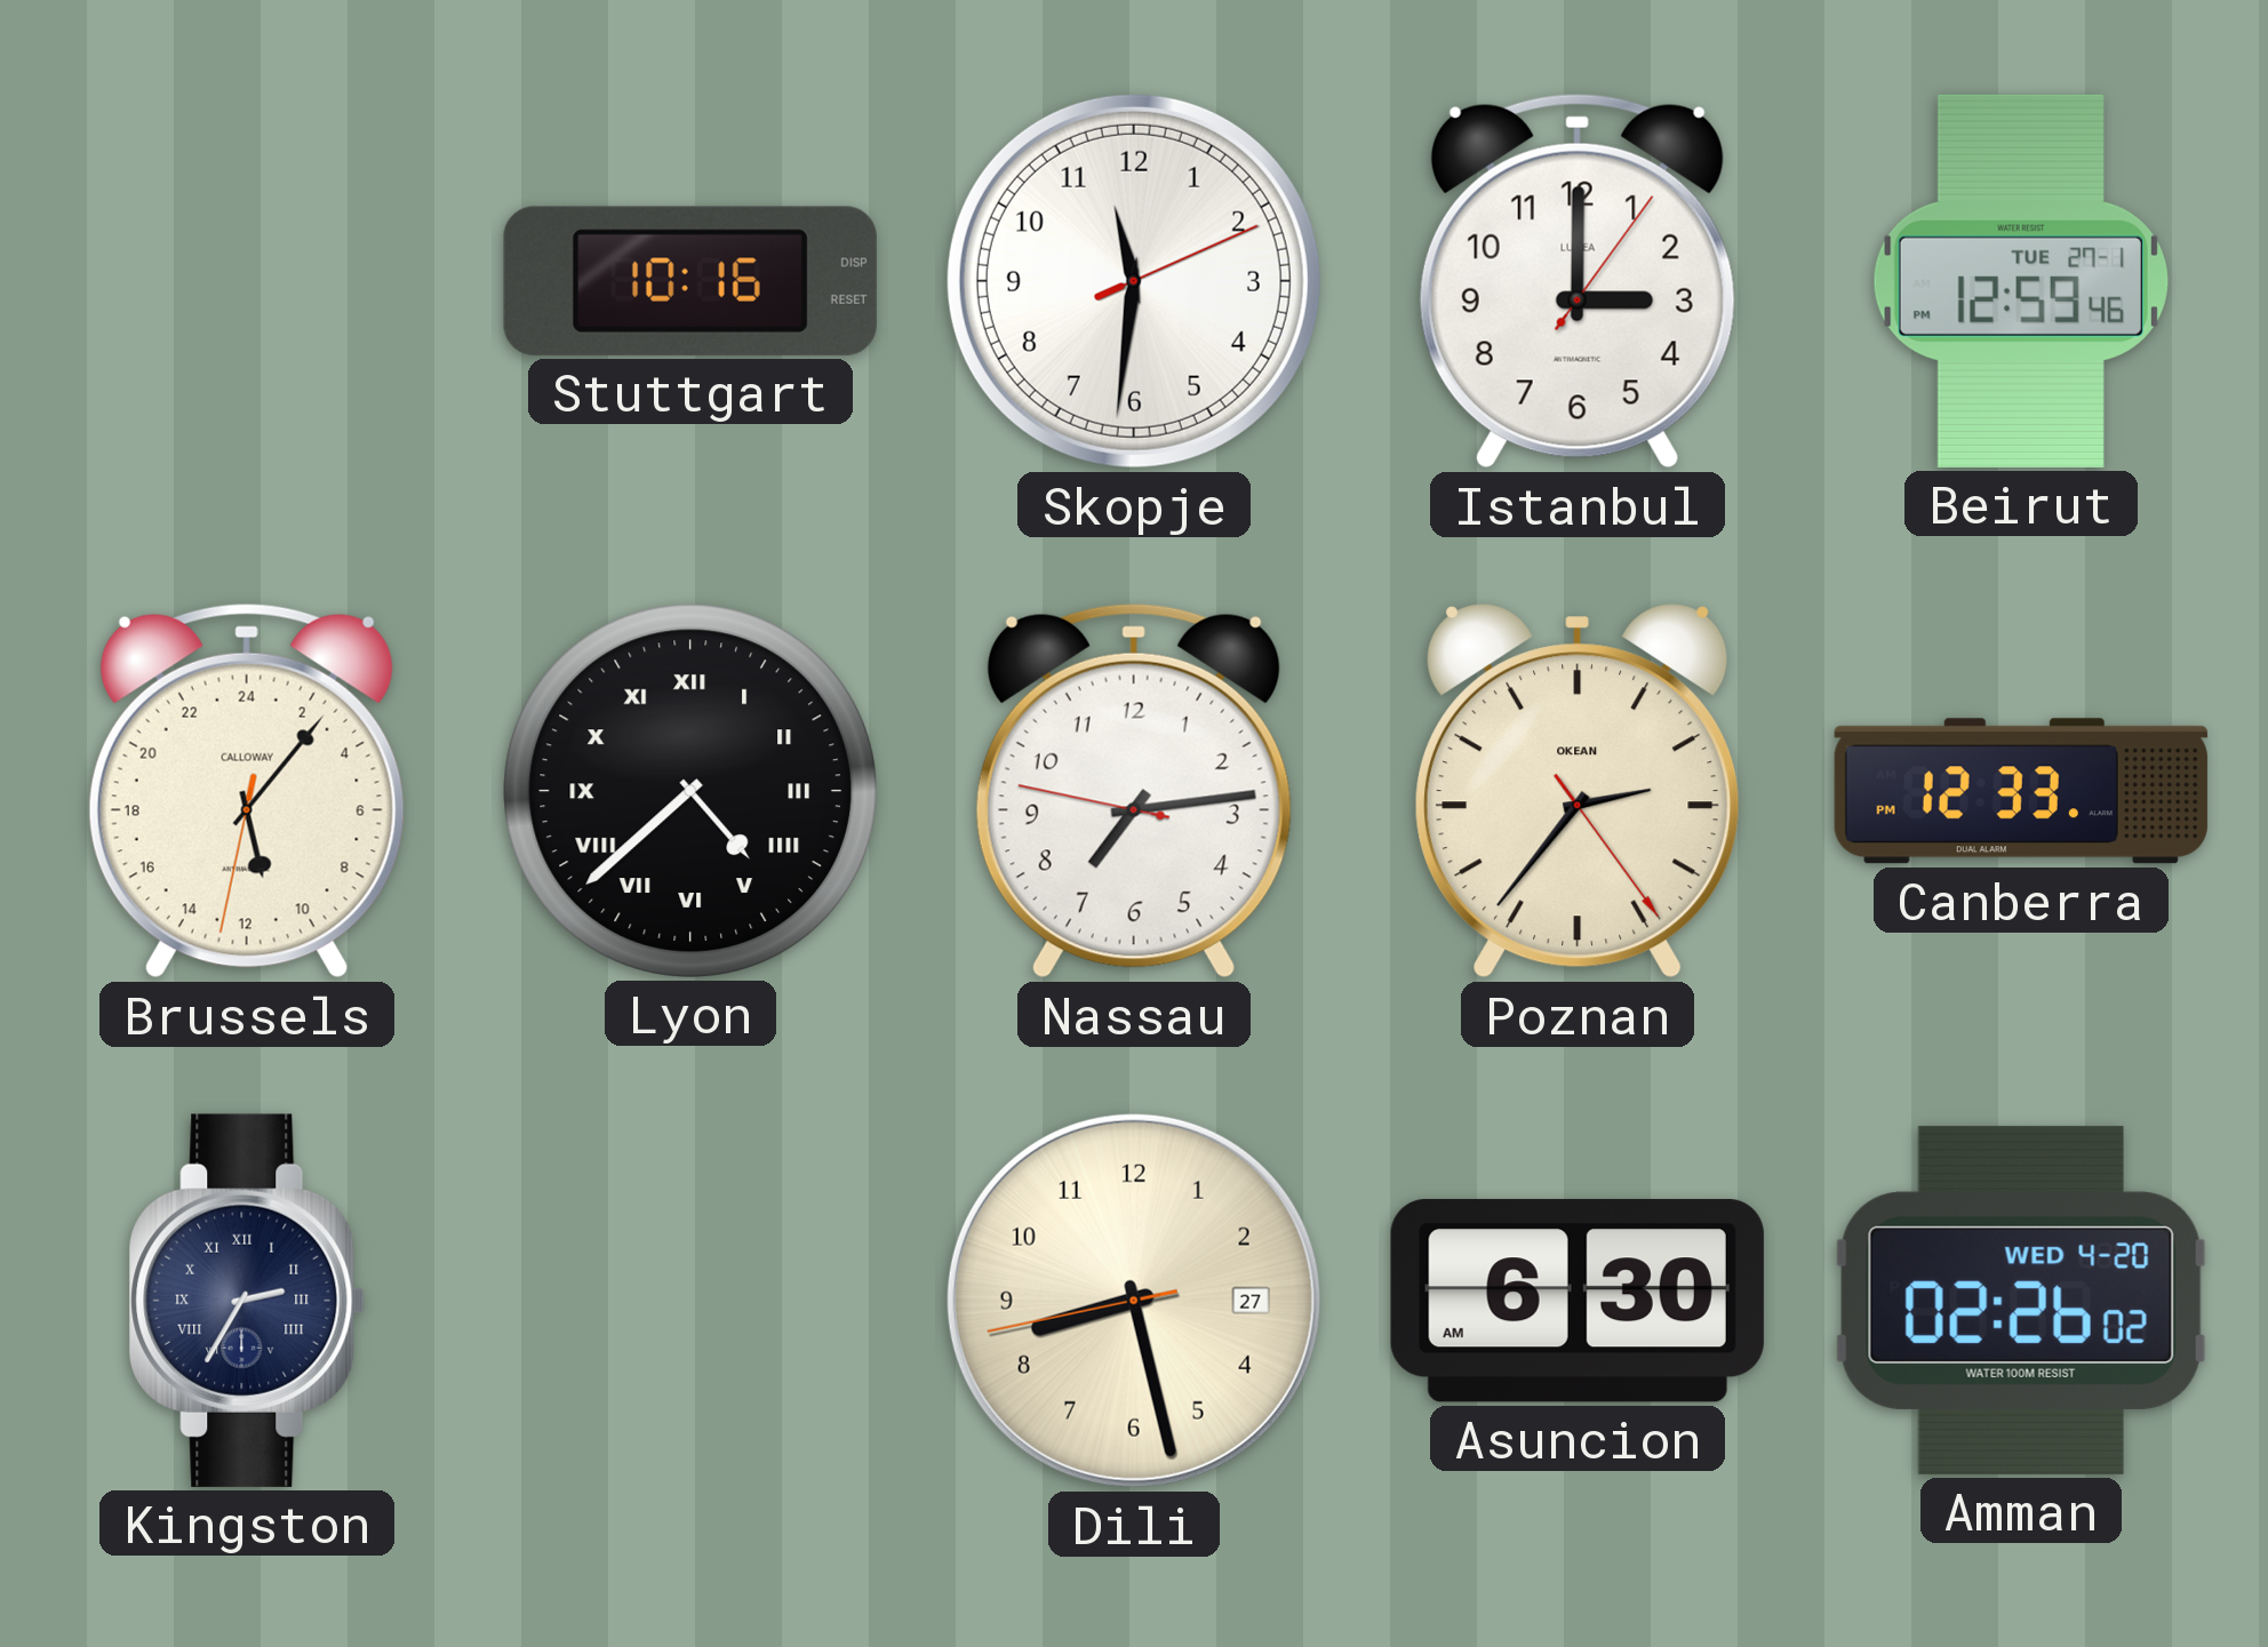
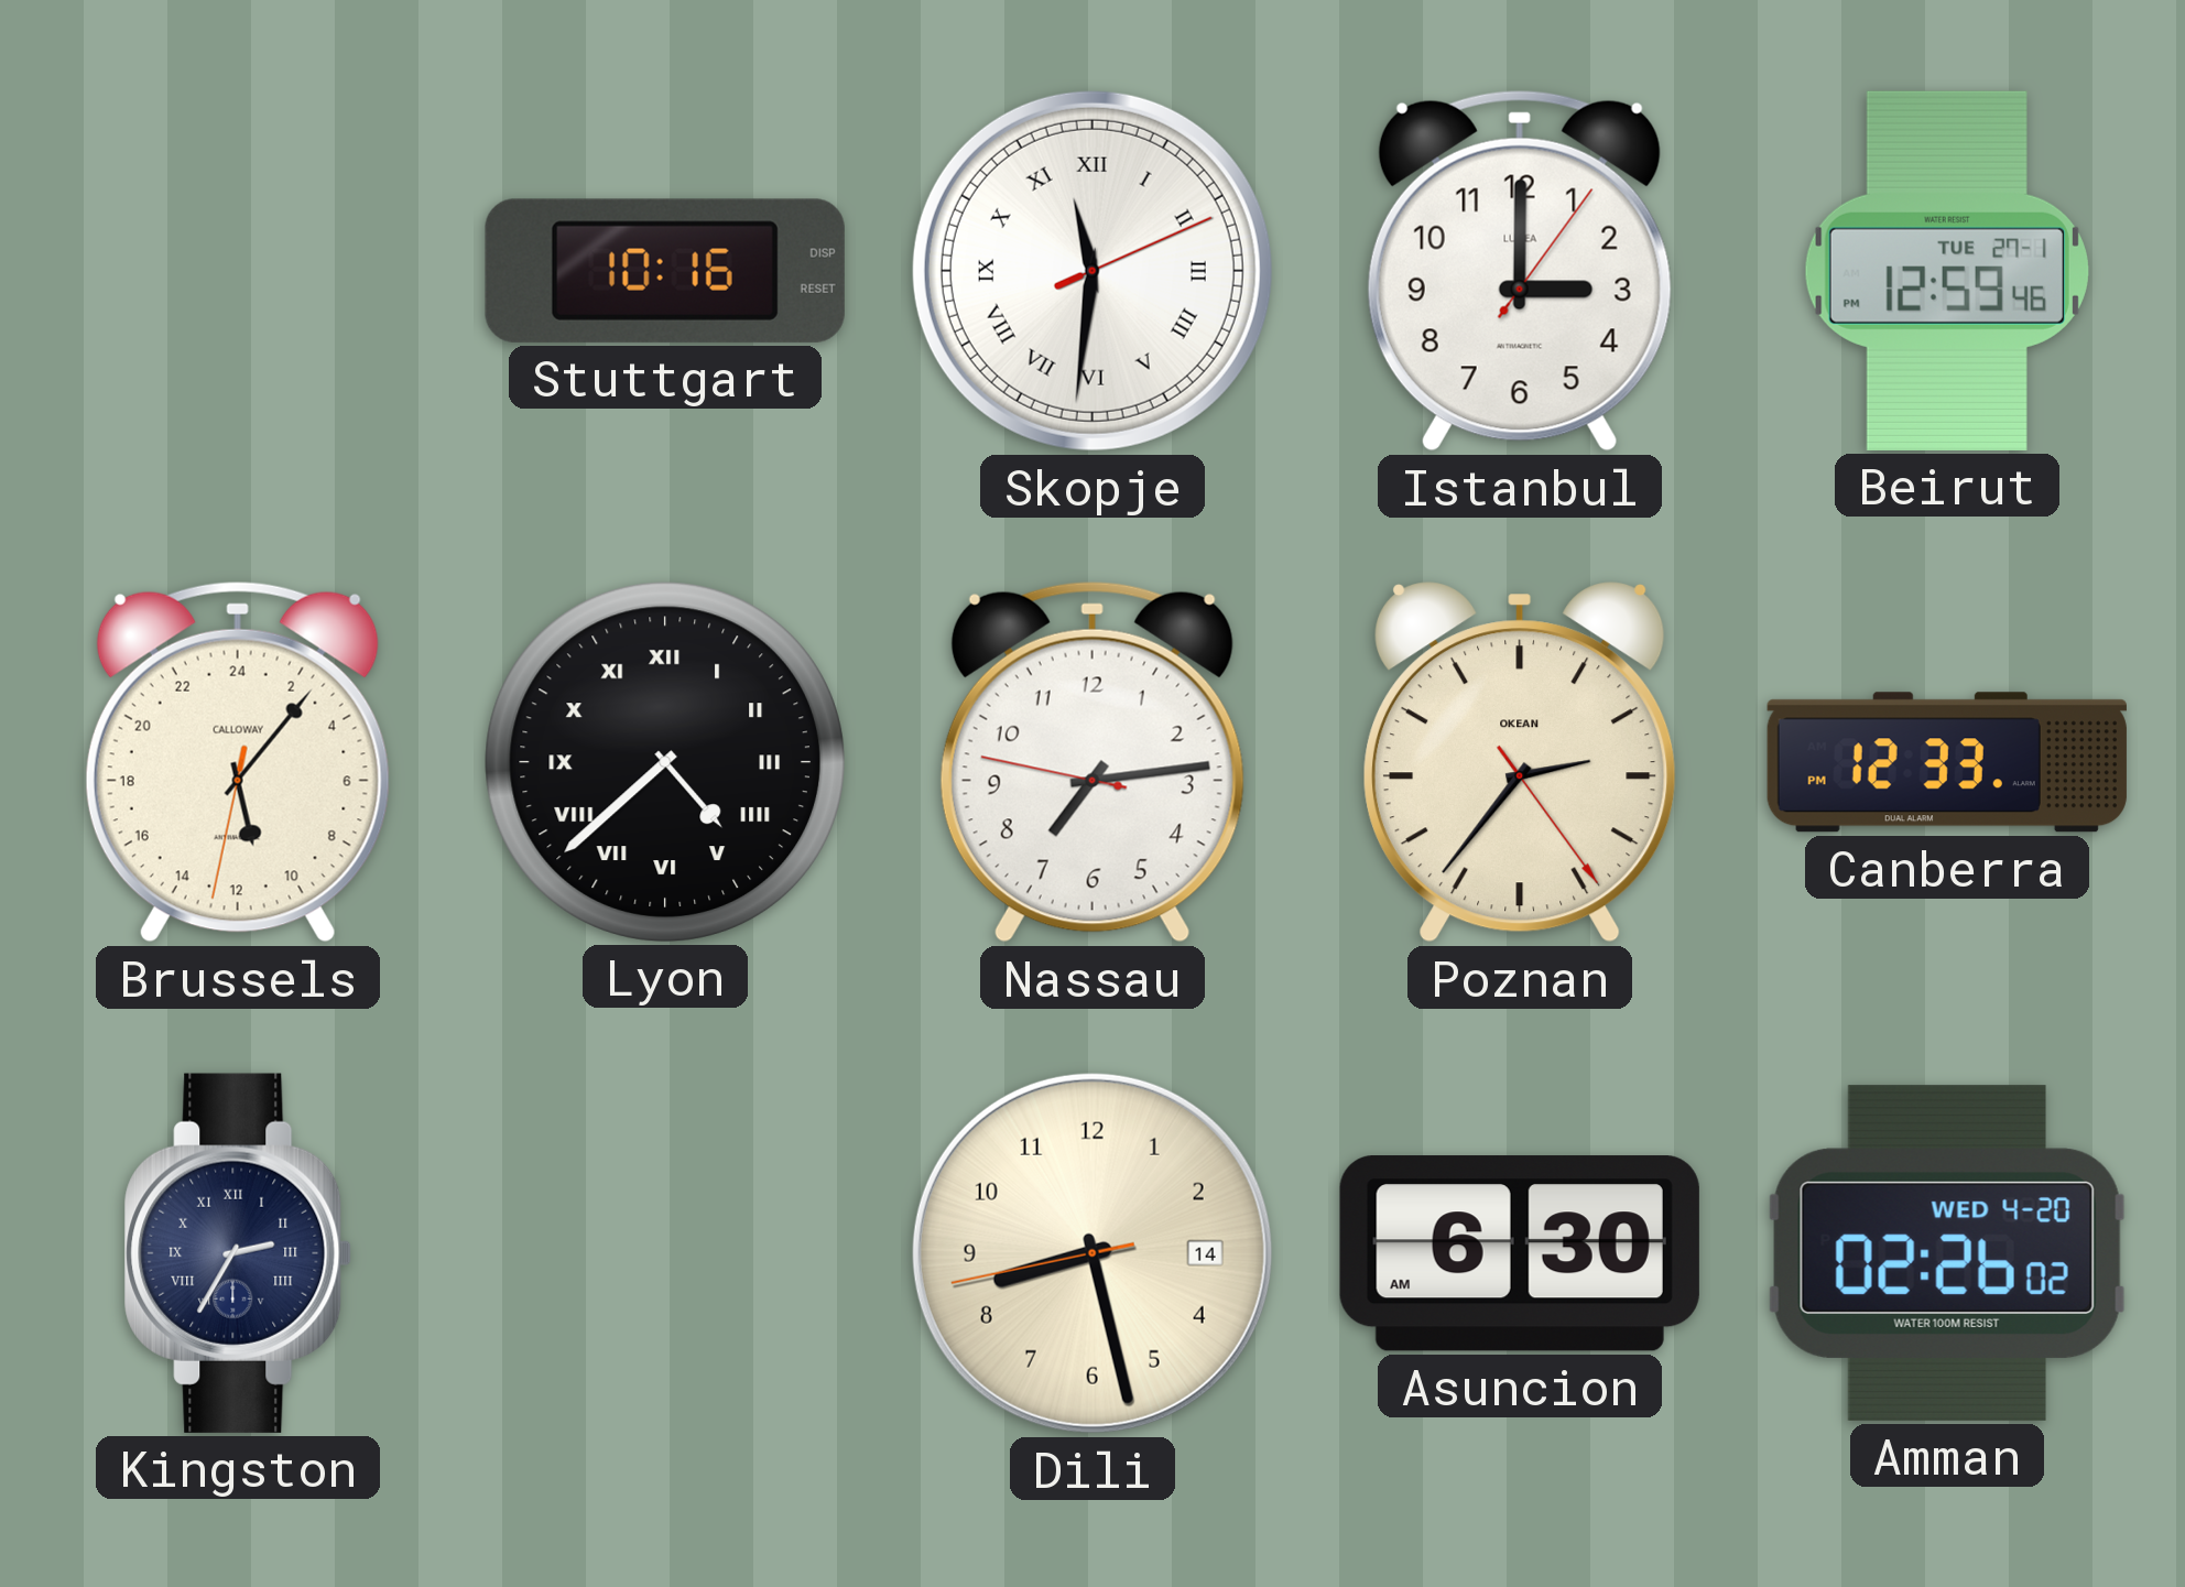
Skopje numerals: Arabic -> Roman
Dili date: 27 -> 14
